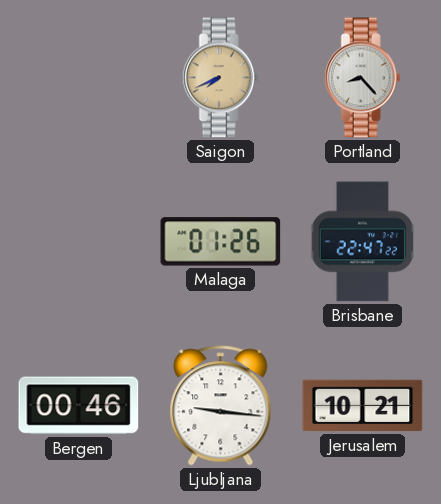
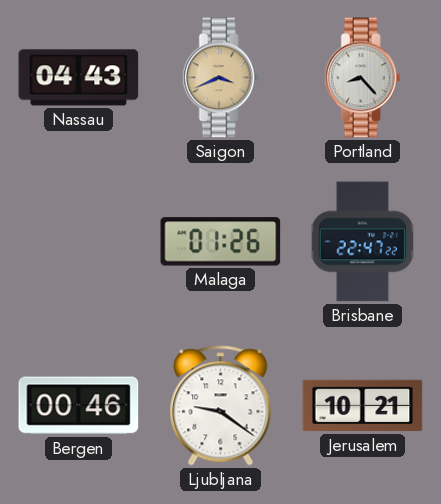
Nassau: none -> 04:43
Saigon: 7:41 -> 3:41
Ljubljana: 9:16 -> 9:21
